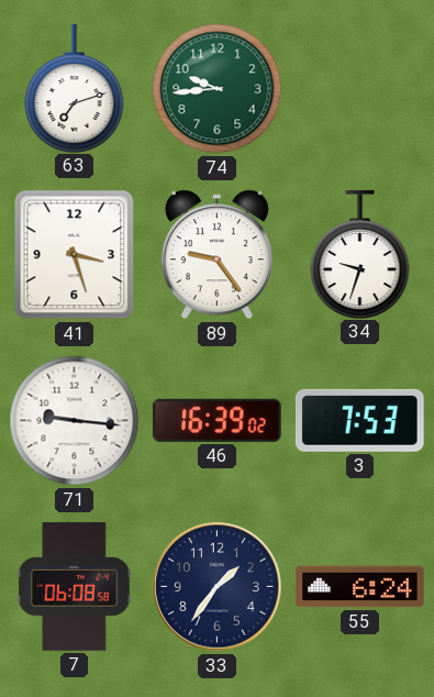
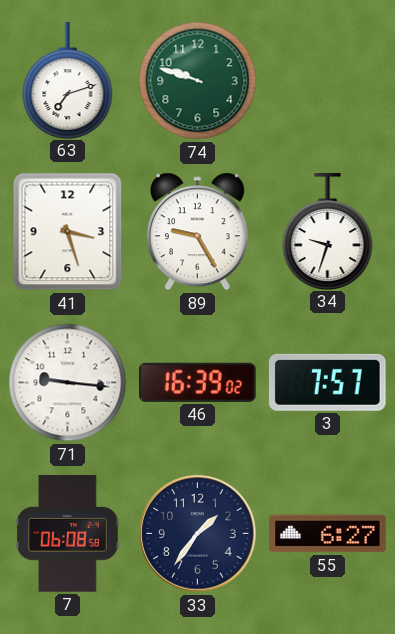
74: 9:44 -> 9:48
89: 9:24 -> 9:25
3: 7:53 -> 7:57
55: 6:24 -> 6:27
